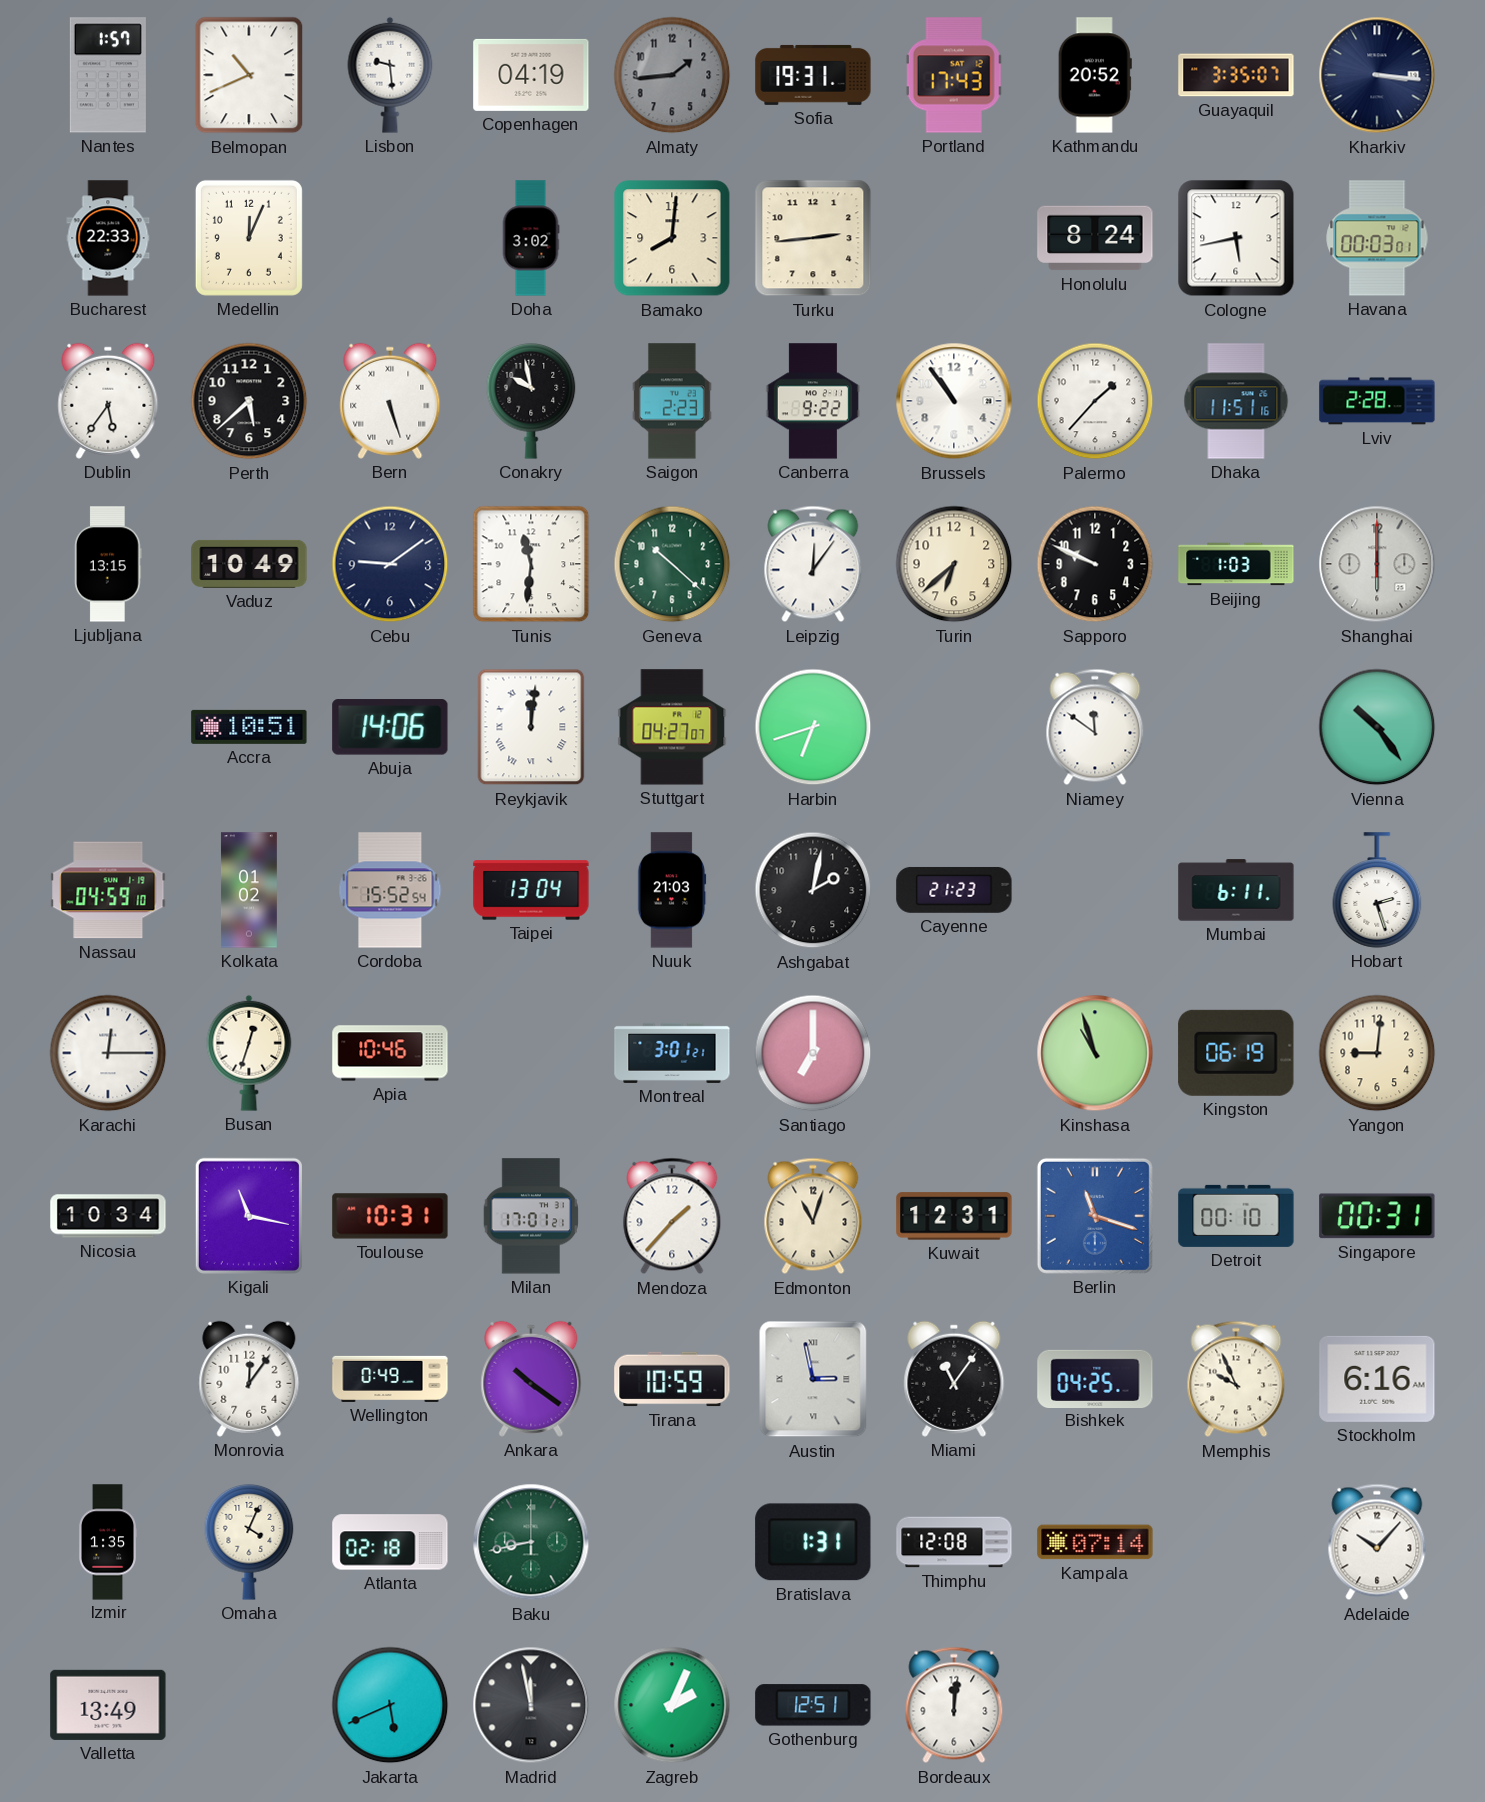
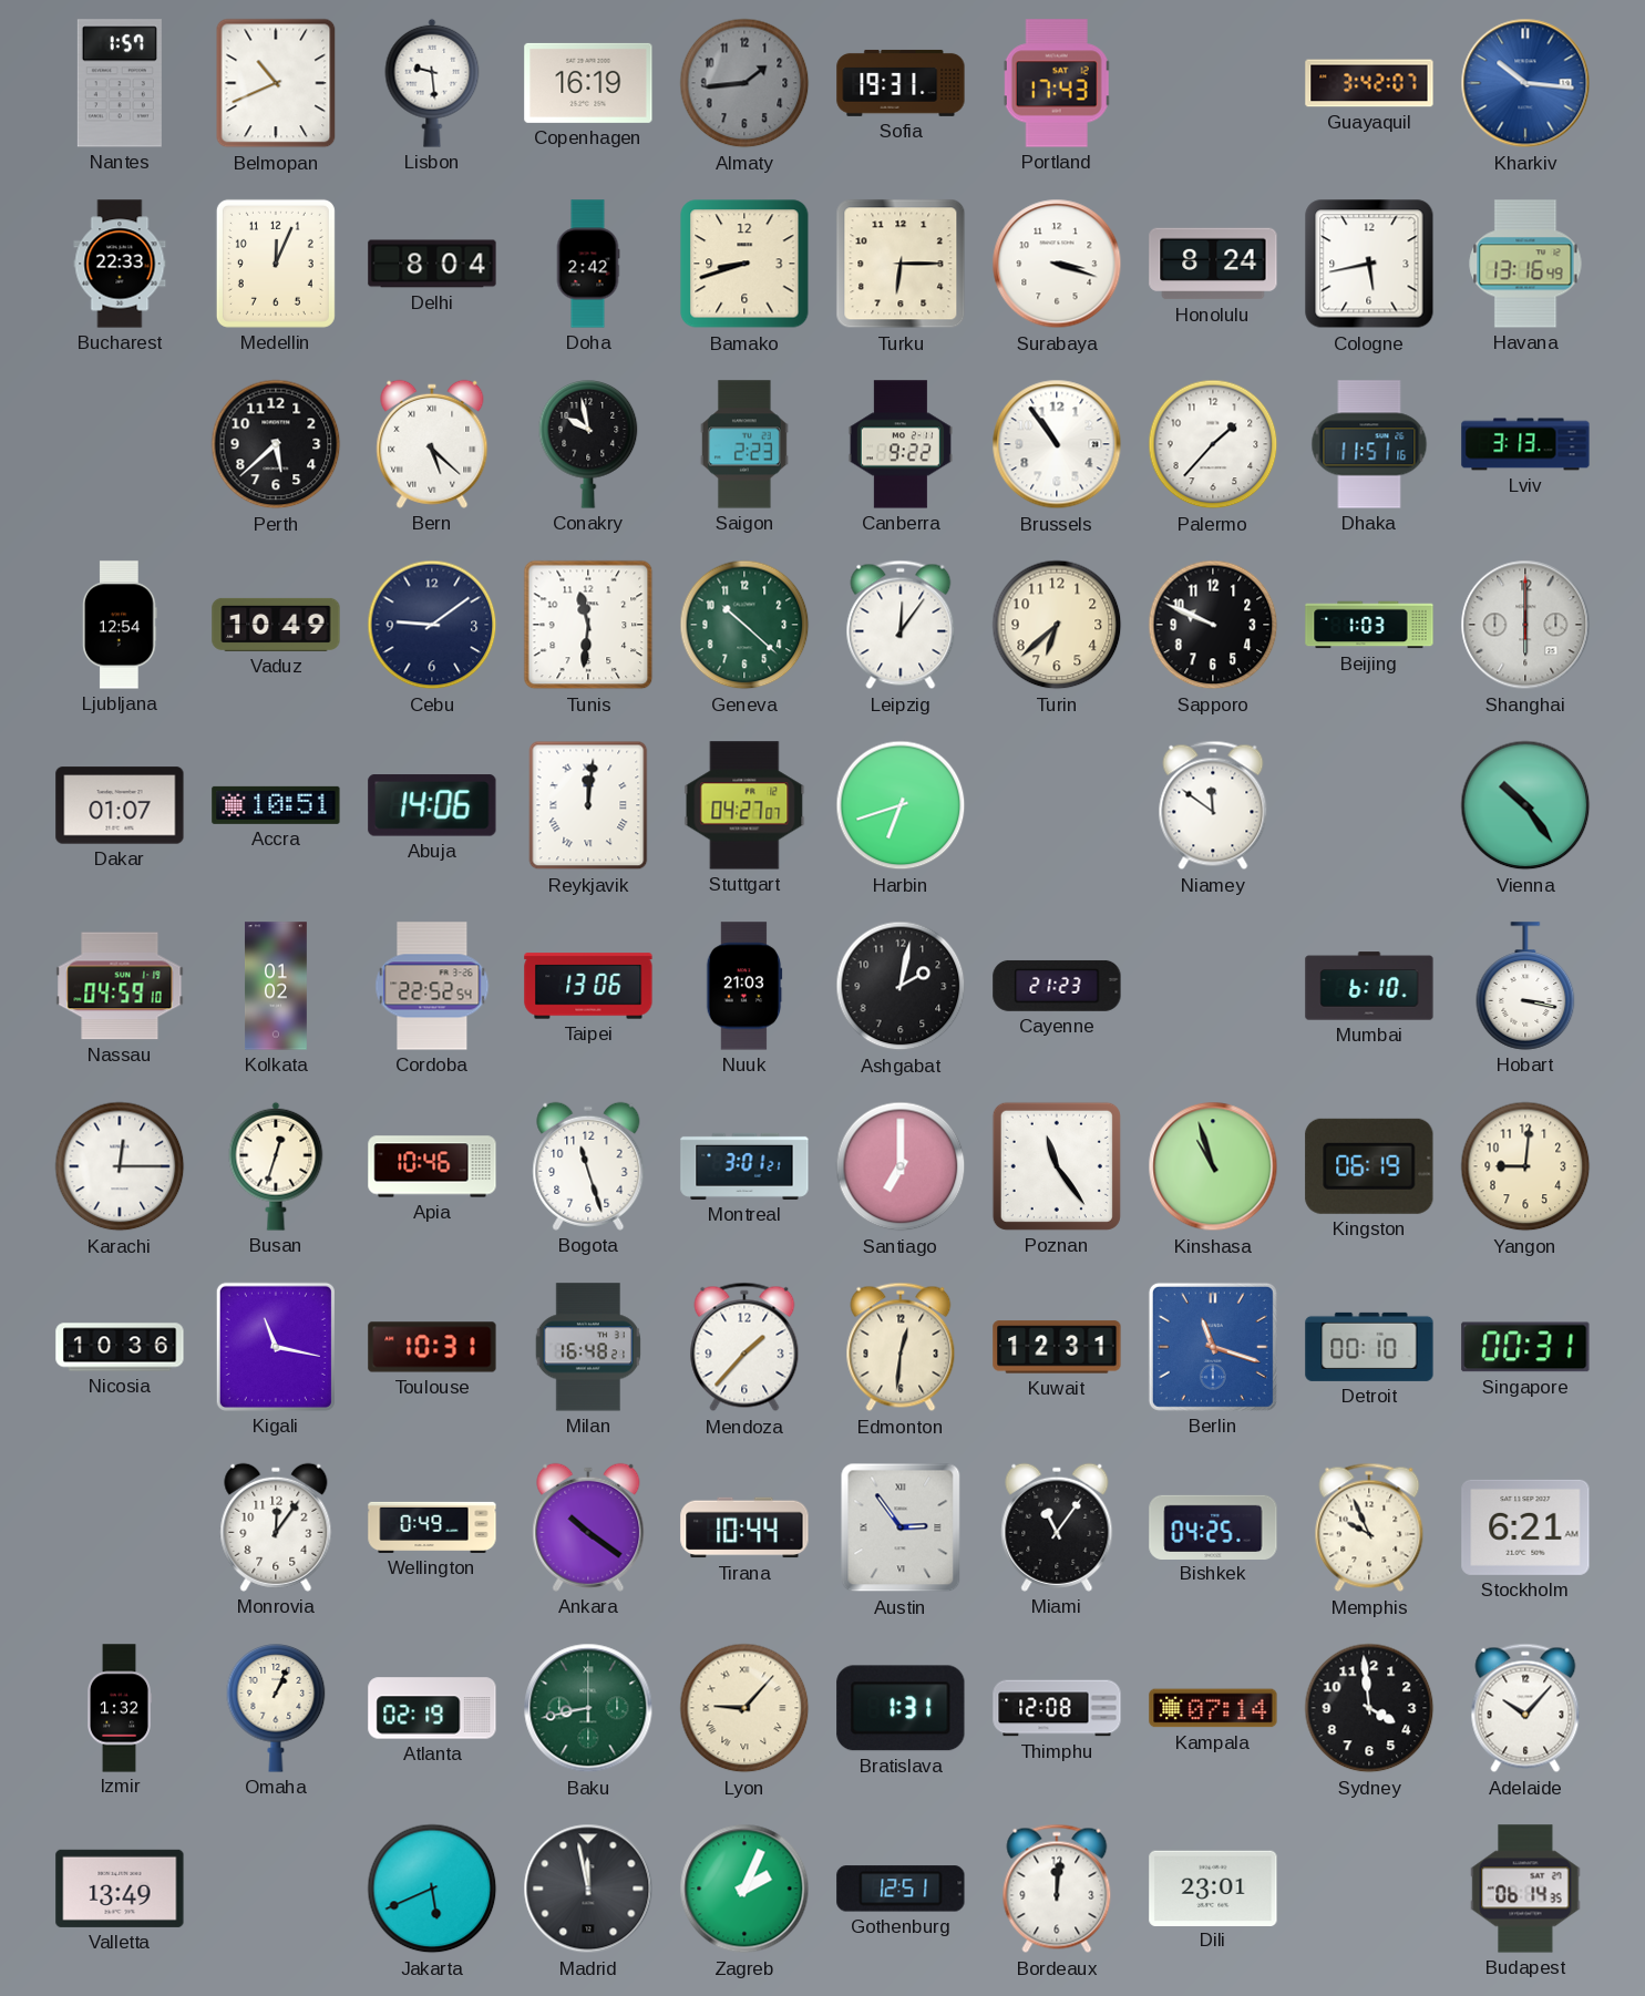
Copenhagen: 04:19 -> 16:19
Kathmandu: 20:52 -> none
Guayaquil: 3:35 -> 3:42
Kharkiv: 3:16 -> 10:16
Kharkiv dial: navy -> blue
Delhi: none -> 8:04
Doha: 3:02 -> 2:42
Bamako: 8:01 -> 8:42
Turku: 2:44 -> 6:15
Surabaya: none -> 3:18
Havana: 00:03 -> 13:16
Dublin: 5:36 -> none
Bern: 5:27 -> 5:22
Lviv: 2:28 -> 3:13
Ljubljana: 13:15 -> 12:54
Dakar: none -> 01:07
Cordoba: 15:52 -> 22:52
Taipei: 13:04 -> 13:06
Mumbai: 6:11 -> 6:10
Hobart: 2:27 -> 3:17
Bogota: none -> 11:27
Poznan: none -> 11:24
Nicosia: 10:34 -> 10:36
Milan: 17:01 -> 16:48
Edmonton: 11:03 -> 12:31
Tirana: 10:59 -> 10:44
Austin: 2:58 -> 2:54
Stockholm: 6:16 -> 6:21
Izmir: 1:35 -> 1:32
Omaha: 4:04 -> 1:04
Atlanta: 02:18 -> 02:19
Lyon: none -> 9:07
Sydney: none -> 3:59
Dili: none -> 23:01
Budapest: none -> 06:14
